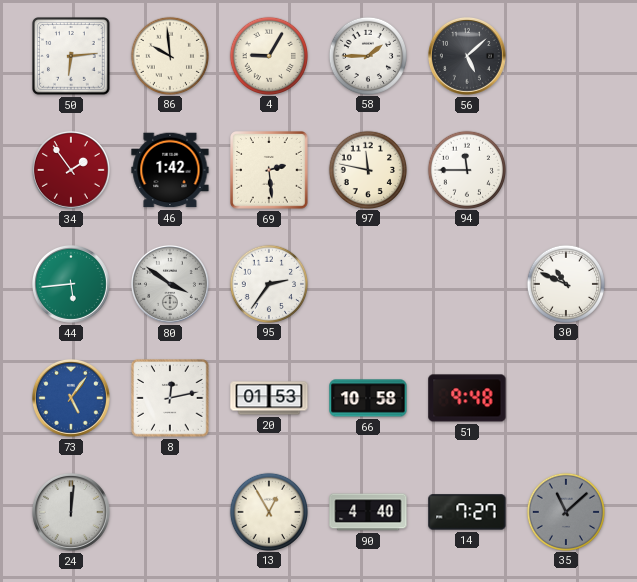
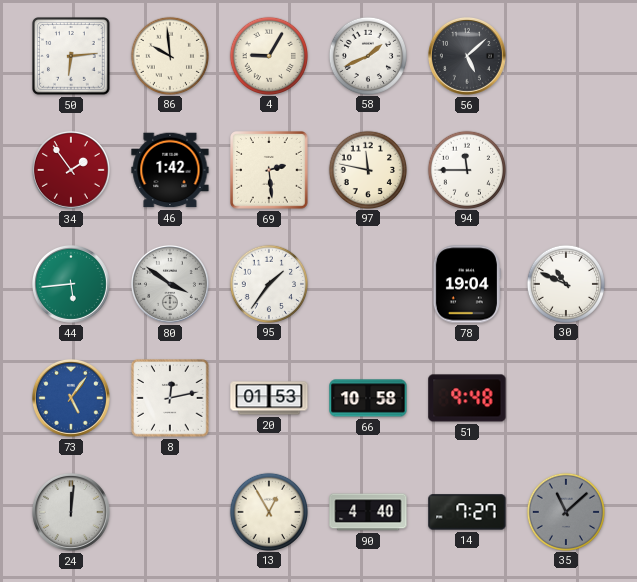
58: 1:45 -> 1:41
95: 2:36 -> 1:36
78: none -> 19:04
